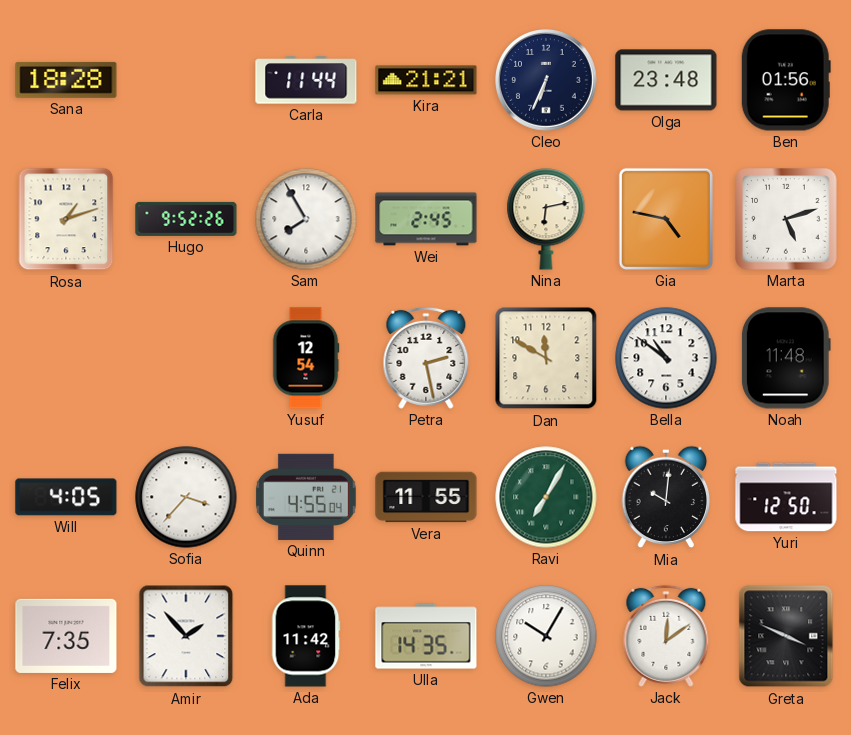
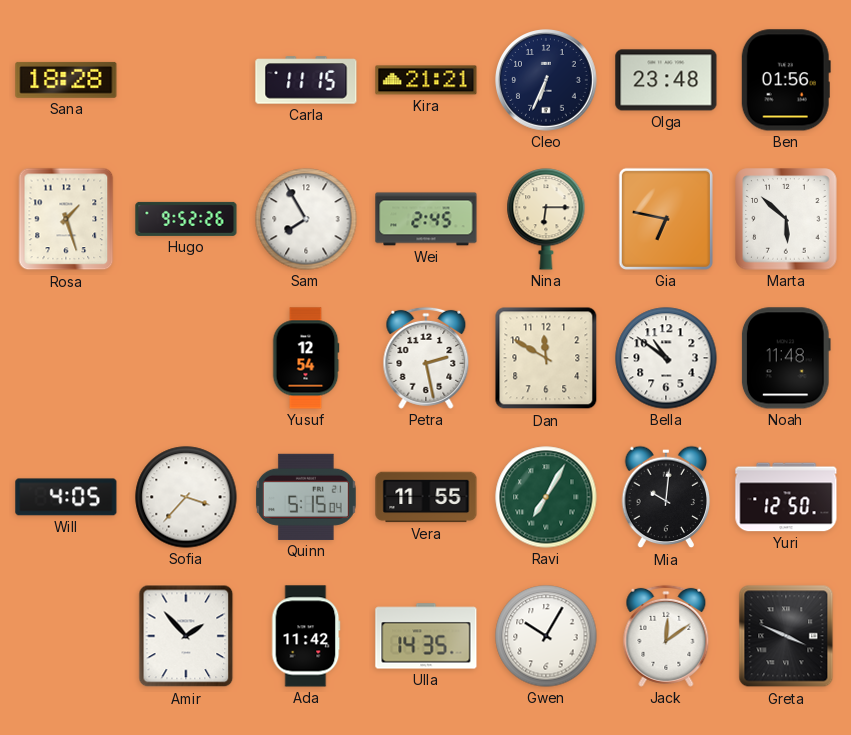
Carla: 11:44 -> 11:15
Rosa: 1:12 -> 1:27
Nina: 6:13 -> 6:15
Gia: 4:47 -> 6:47
Marta: 5:12 -> 5:52
Quinn: 4:55 -> 5:15
Felix: 7:35 -> none
